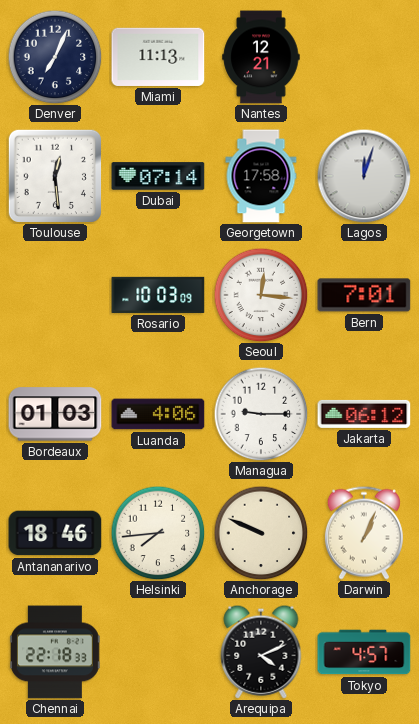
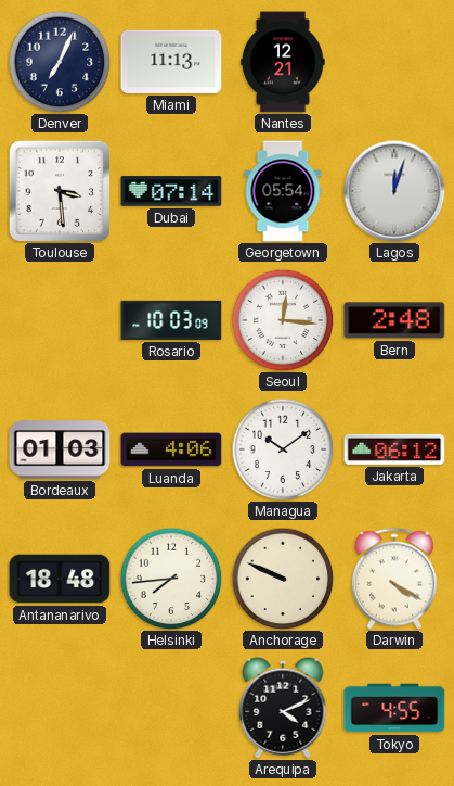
Toulouse: 12:29 -> 3:29
Georgetown: 17:58 -> 05:54
Bern: 7:01 -> 2:48
Managua: 9:15 -> 10:09
Antananarivo: 18:46 -> 18:48
Darwin: 1:04 -> 4:20
Chennai: 22:18 -> none
Tokyo: 4:57 -> 4:55
